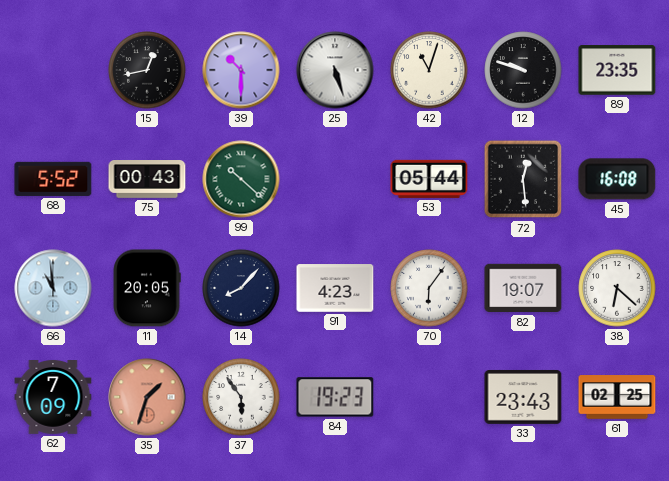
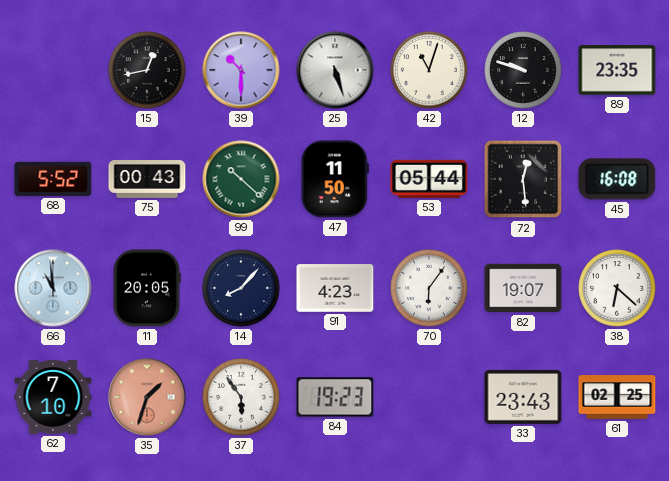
47: none -> 11:50
62: 7:09 -> 7:10
